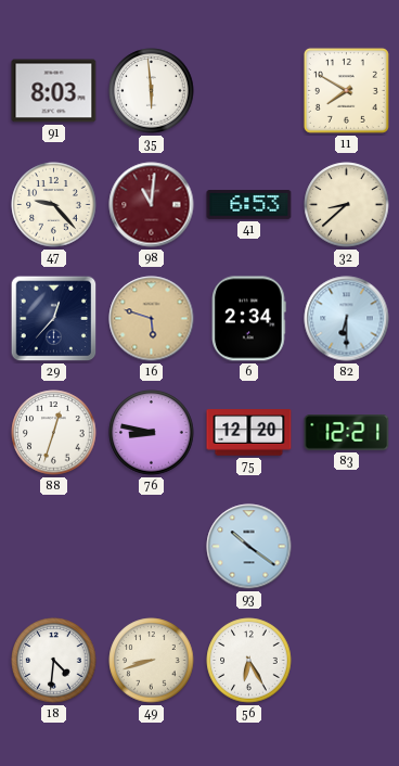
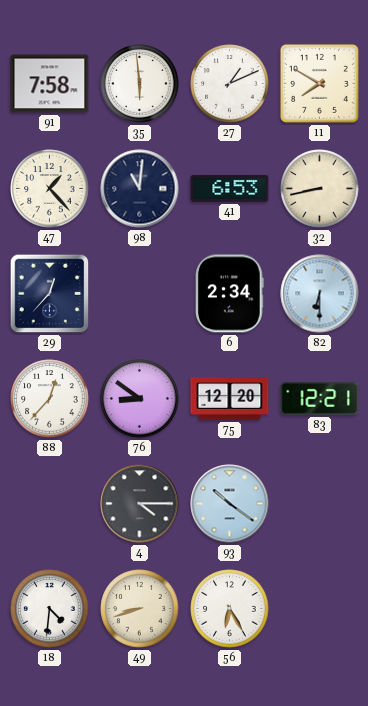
91: 8:03 -> 7:58
27: none -> 1:11
47: 9:23 -> 1:23
98 dial: burgundy -> navy
32: 8:38 -> 8:43
16: 5:48 -> none
88: 12:33 -> 12:37
76: 8:47 -> 8:51
4: none -> 4:15
